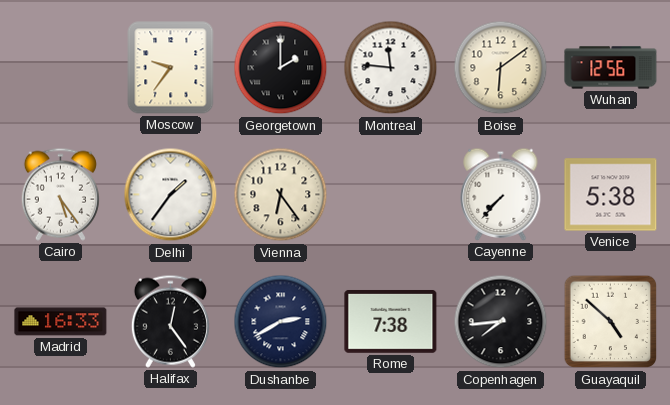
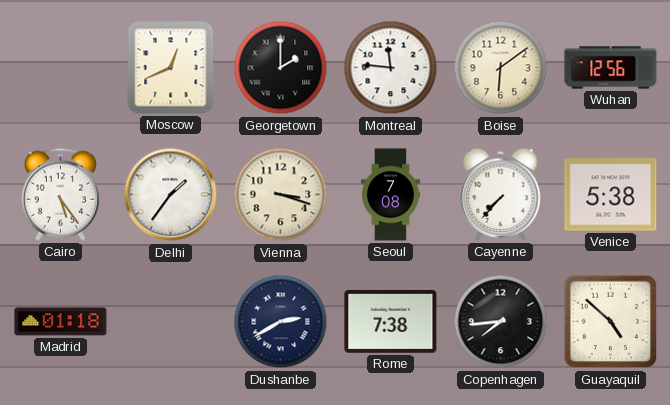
Moscow: 9:36 -> 12:41
Vienna: 6:24 -> 3:18
Seoul: none -> 7:08
Madrid: 16:33 -> 01:18
Halifax: 12:24 -> none
